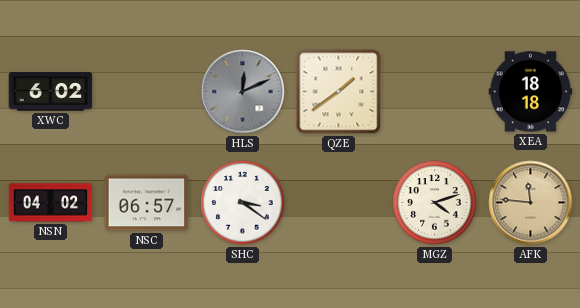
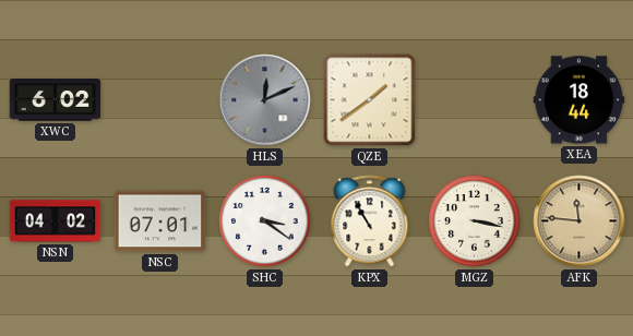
XEA: 18:18 -> 18:44
NSC: 06:57 -> 07:01
KPX: none -> 10:55
MGZ: 4:12 -> 3:17
